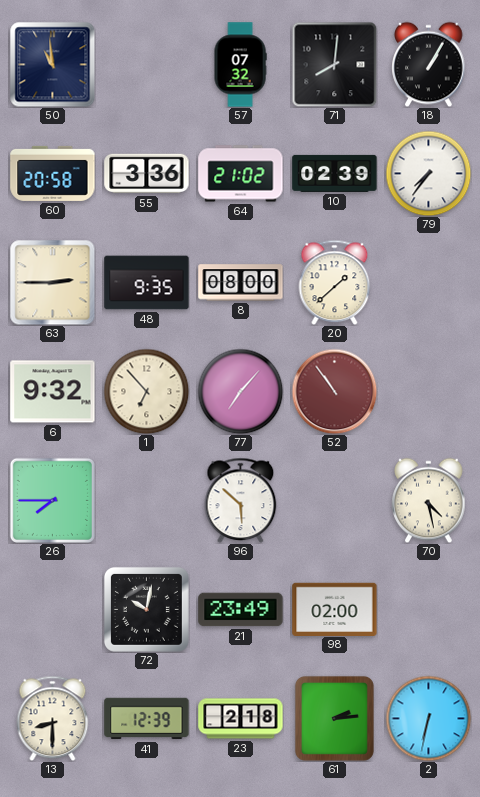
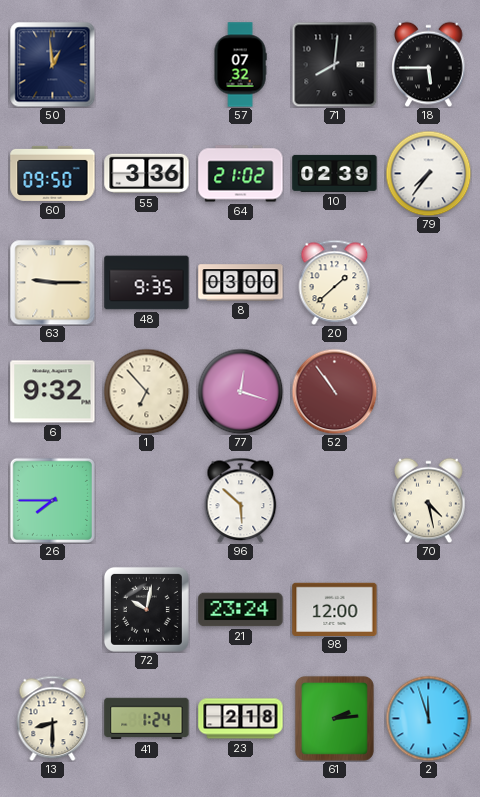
50: 10:59 -> 12:59
18: 1:05 -> 5:45
60: 20:58 -> 09:50
63: 2:45 -> 9:15
8: 08:00 -> 03:00
77: 7:07 -> 12:18
21: 23:49 -> 23:24
98: 02:00 -> 12:00
41: 12:39 -> 1:24
2: 6:32 -> 11:57
